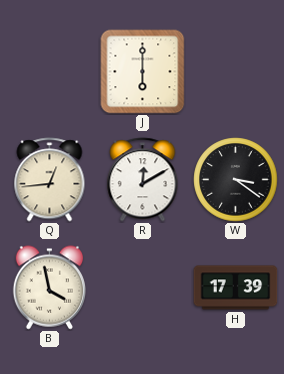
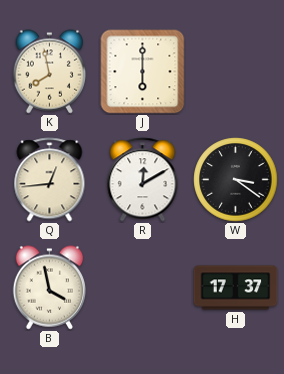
K: none -> 7:58
H: 17:39 -> 17:37
